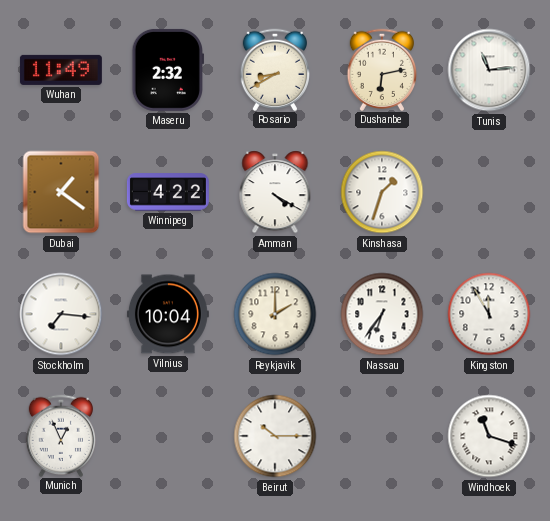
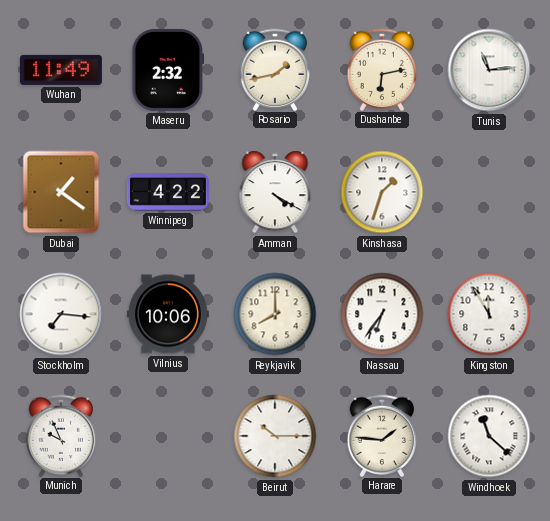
Rosario: 8:40 -> 1:43
Vilnius: 10:04 -> 10:06
Reykjavik: 2:00 -> 8:00
Munich: 12:56 -> 9:56
Harare: none -> 1:46
Windhoek: 11:18 -> 11:22
